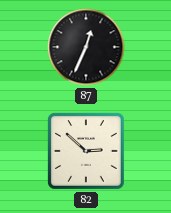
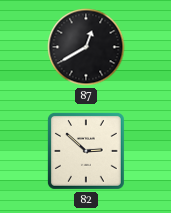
87: 12:34 -> 12:40
